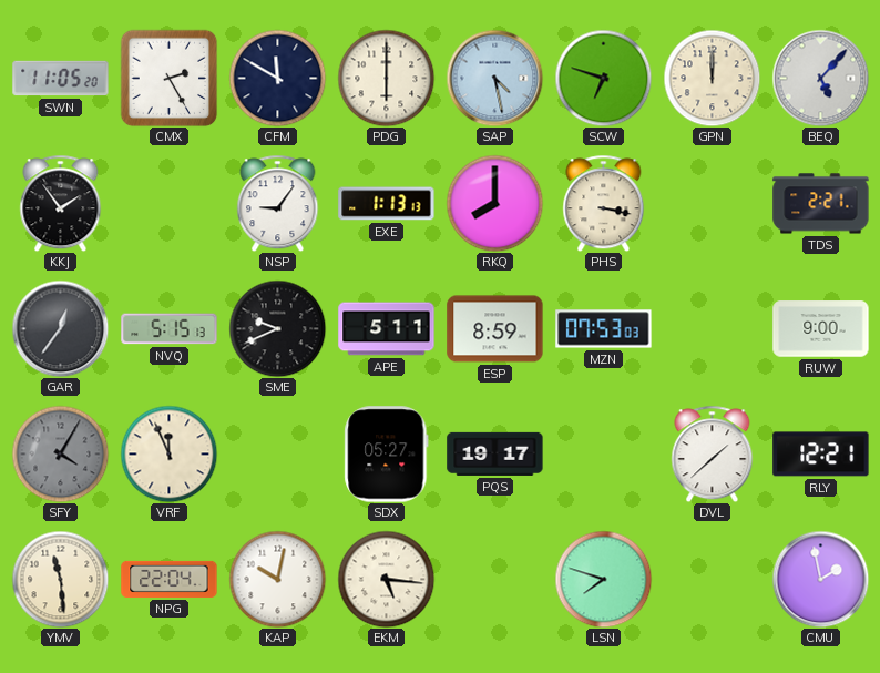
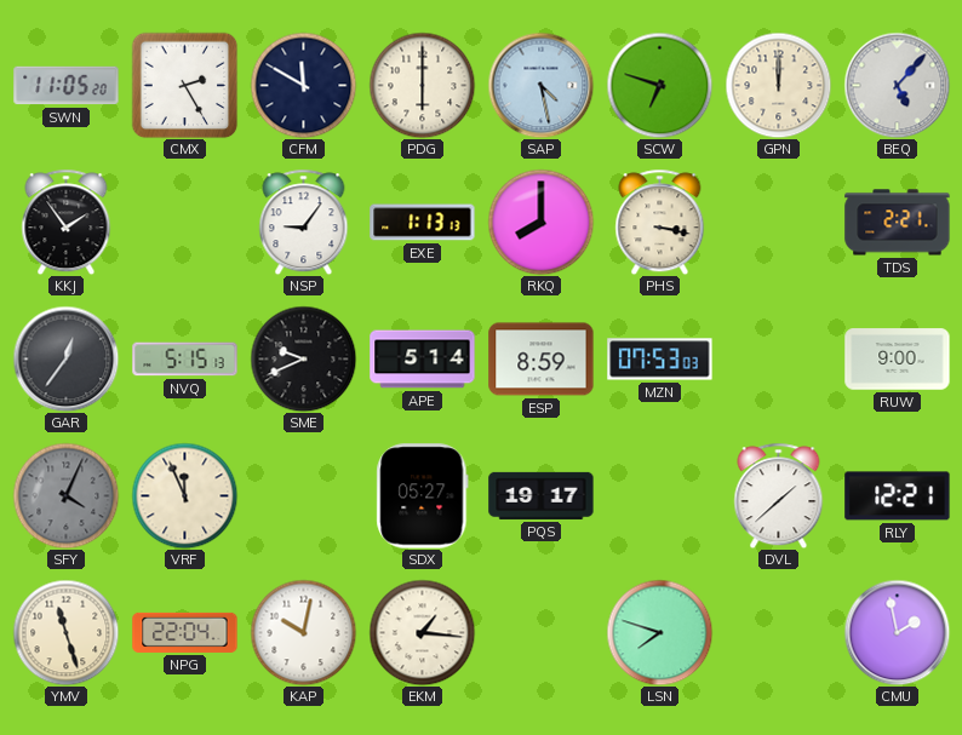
APE: 5:11 -> 5:14
SFY: 4:05 -> 4:04
YMV: 11:29 -> 11:27
EKM: 5:16 -> 1:16
